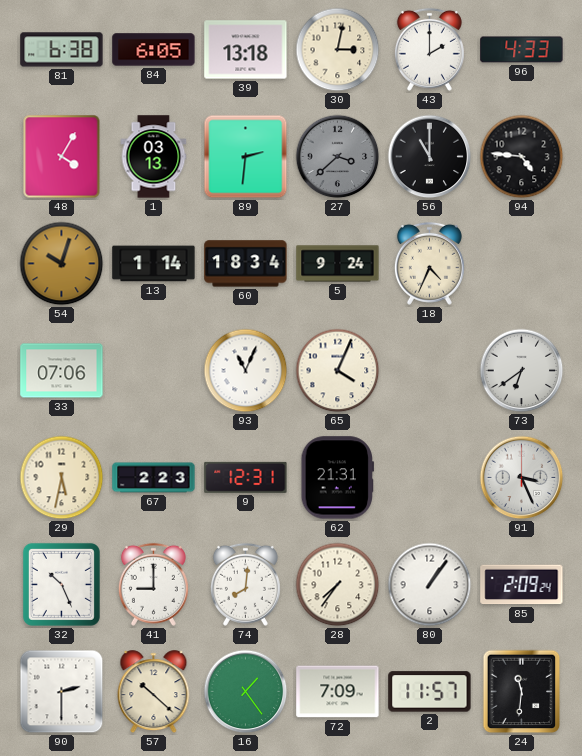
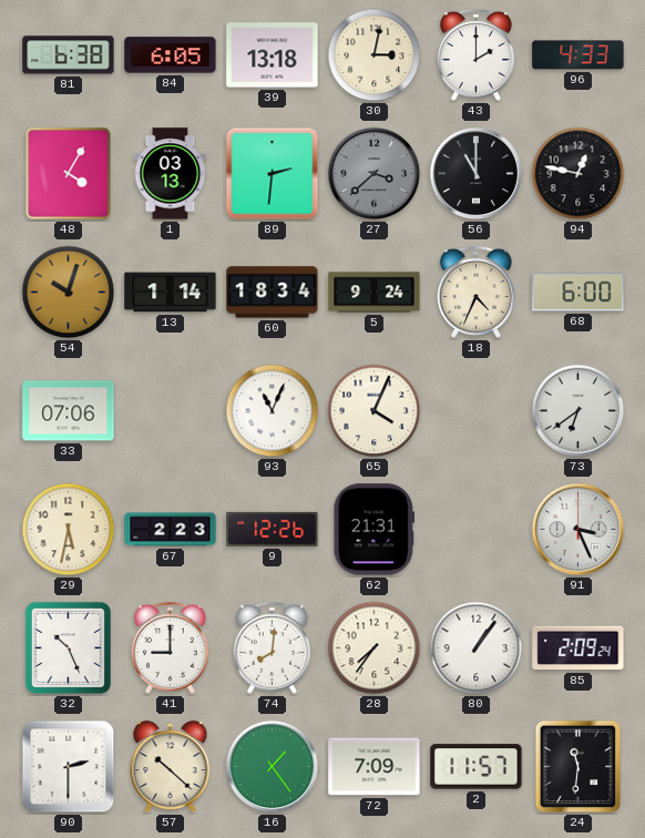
94: 4:46 -> 12:47
68: none -> 6:00
9: 12:31 -> 12:26
